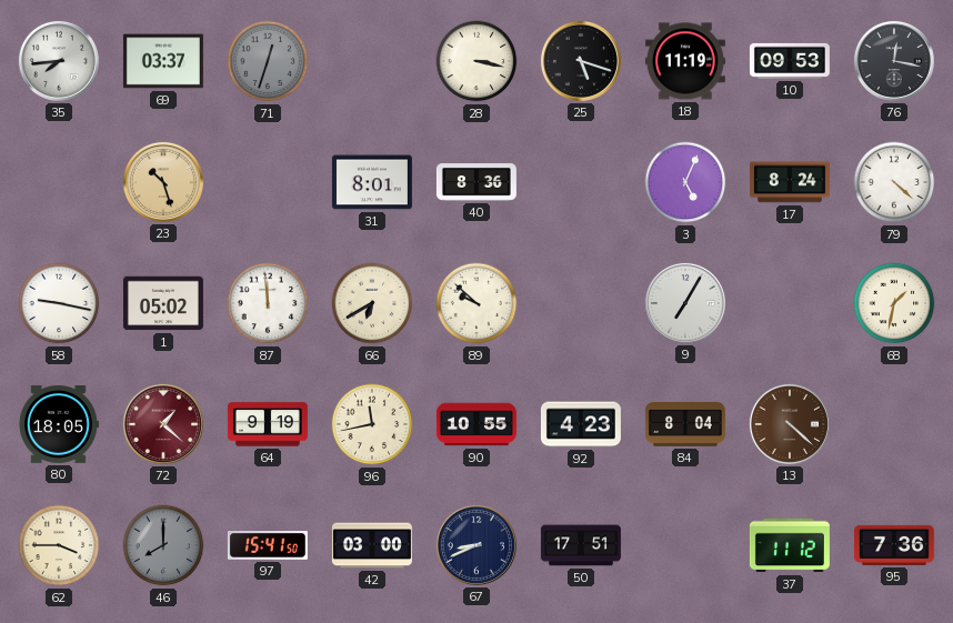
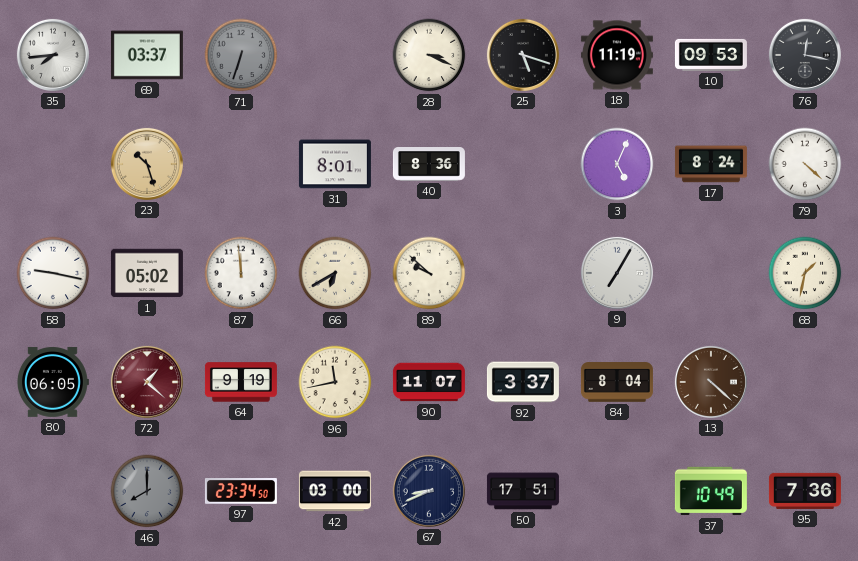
71: 12:33 -> 6:33
28: 3:17 -> 3:19
80: 18:05 -> 06:05
90: 10:55 -> 11:07
92: 4:23 -> 3:37
62: 3:45 -> none
97: 15:41 -> 23:34
37: 11:12 -> 10:49
